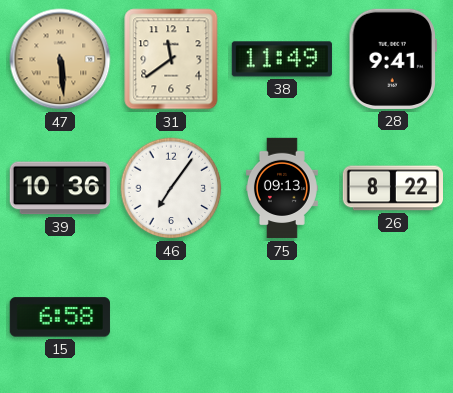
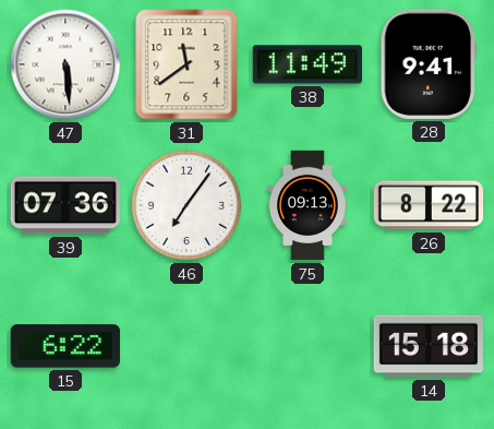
47 dial: champagne -> white
39: 10:36 -> 07:36
15: 6:58 -> 6:22
14: none -> 15:18
